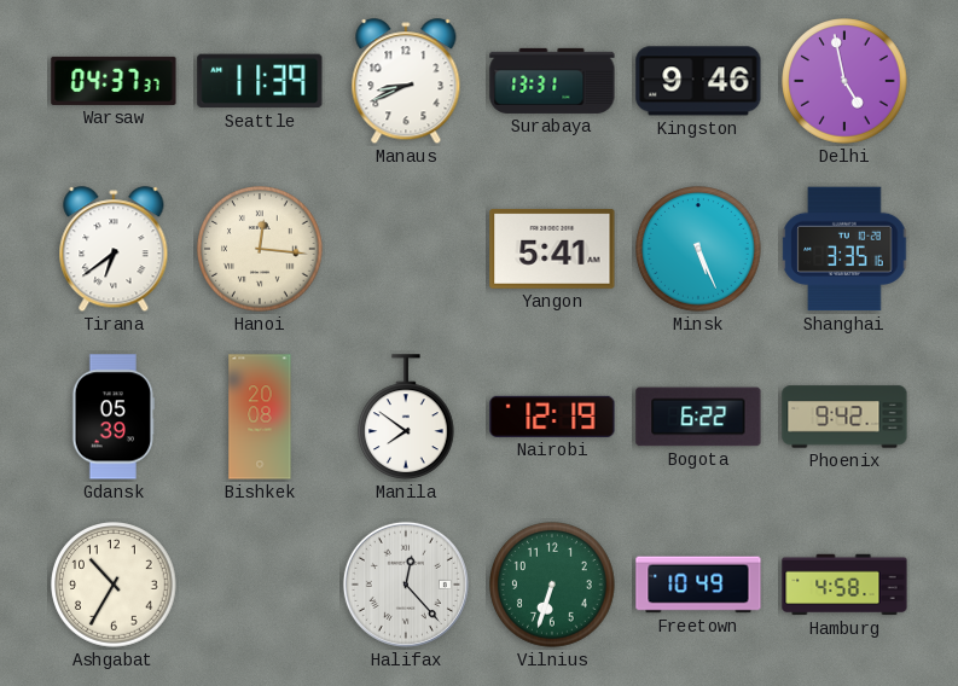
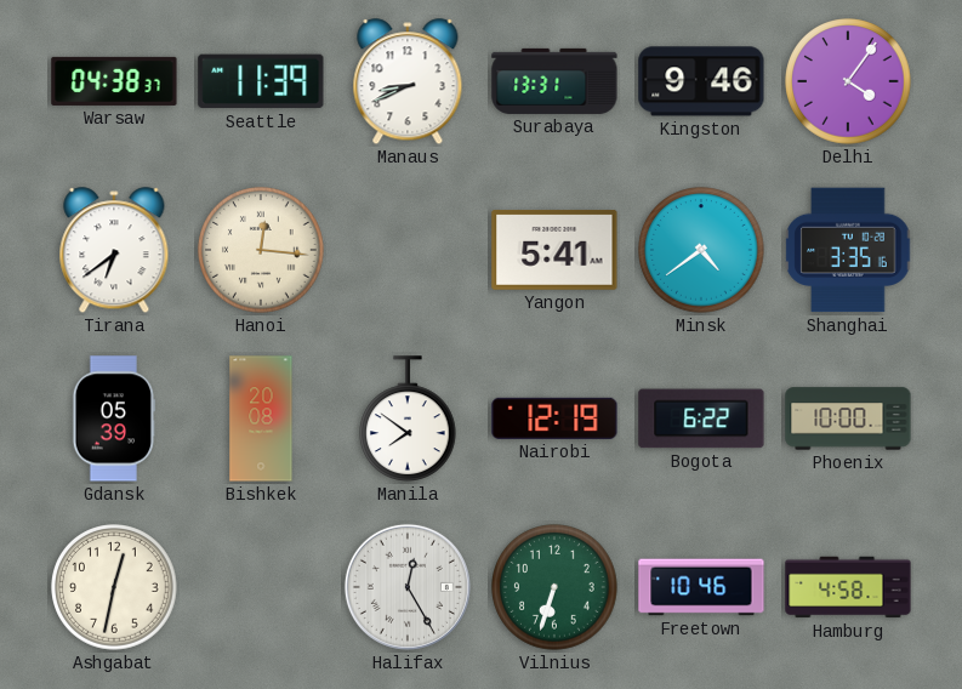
Warsaw: 04:37 -> 04:38
Delhi: 4:58 -> 4:06
Minsk: 5:26 -> 4:39
Phoenix: 9:42 -> 10:00
Ashgabat: 10:35 -> 12:32
Halifax: 12:23 -> 12:25
Freetown: 10:49 -> 10:46
